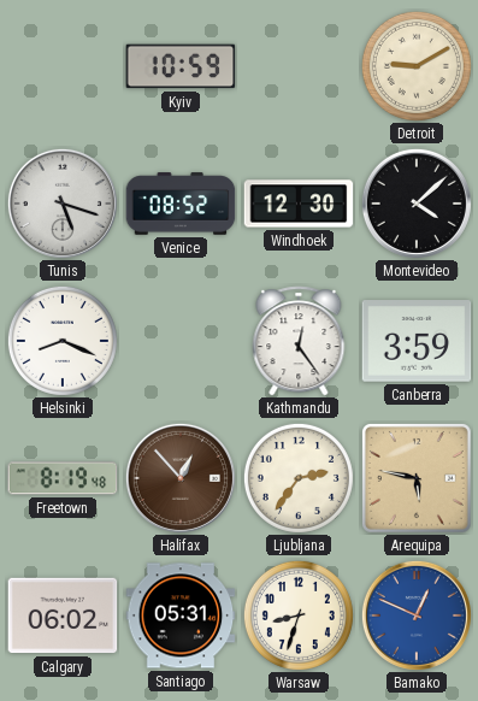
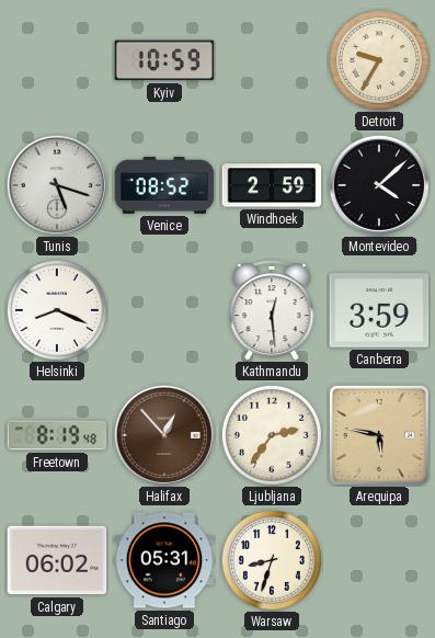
Detroit: 9:10 -> 9:35
Windhoek: 12:30 -> 2:59
Kathmandu: 12:24 -> 12:29
Bamako: 12:49 -> none
